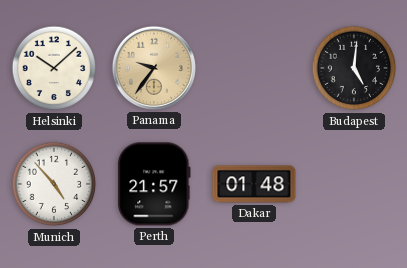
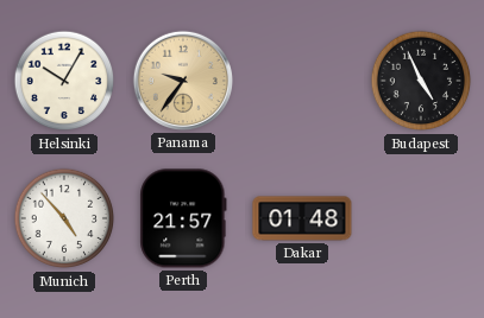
Helsinki: 10:08 -> 10:05
Budapest: 5:01 -> 4:56
